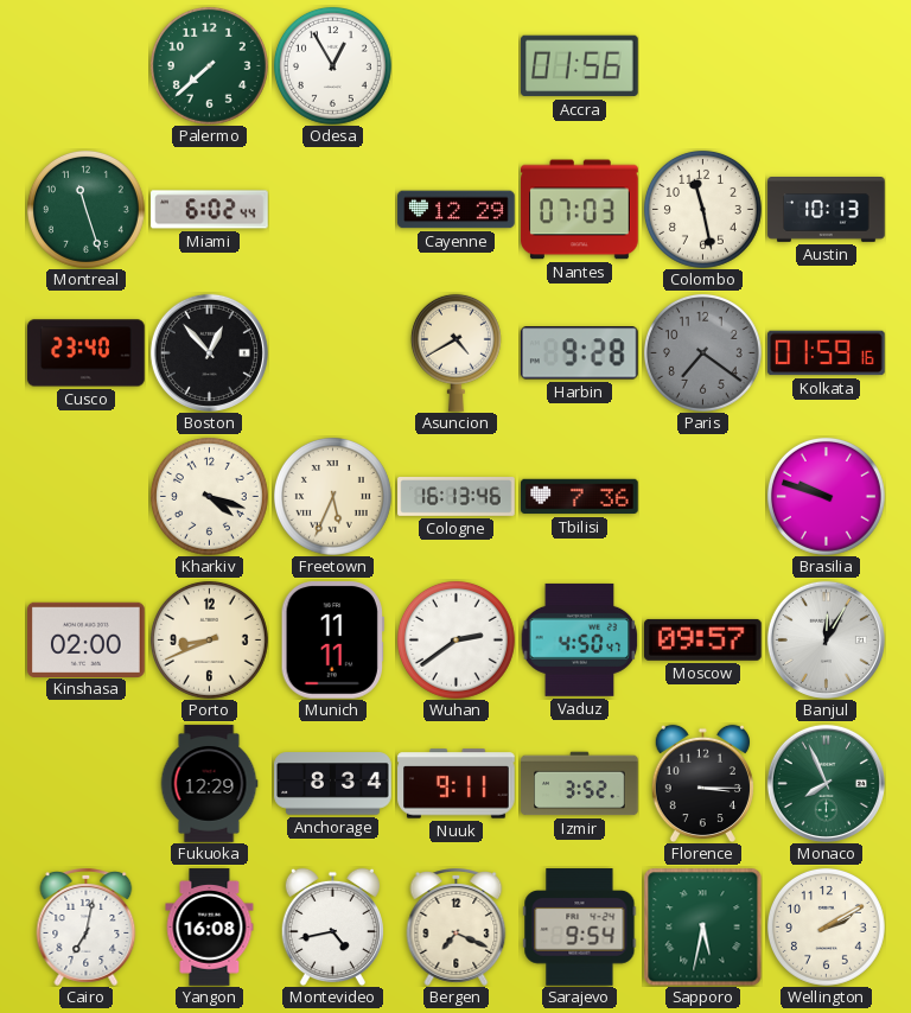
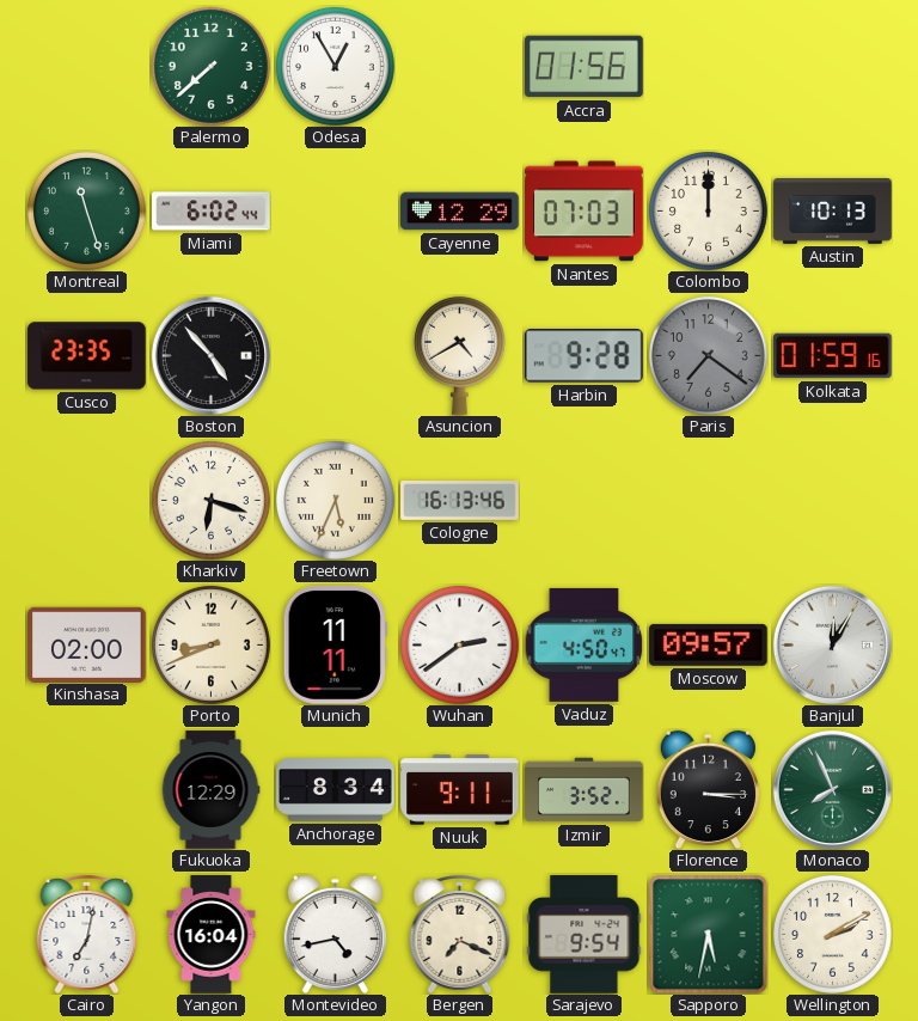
Colombo: 11:28 -> 12:00
Cusco: 23:40 -> 23:35
Boston: 12:53 -> 4:53
Kharkiv: 4:18 -> 6:18
Tbilisi: 7:36 -> none
Brasilia: 9:48 -> none
Yangon: 16:08 -> 16:04
